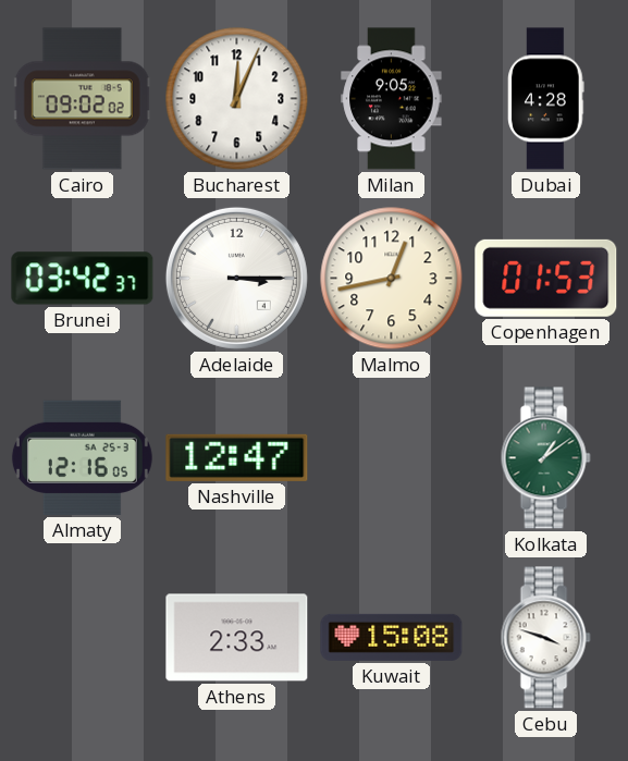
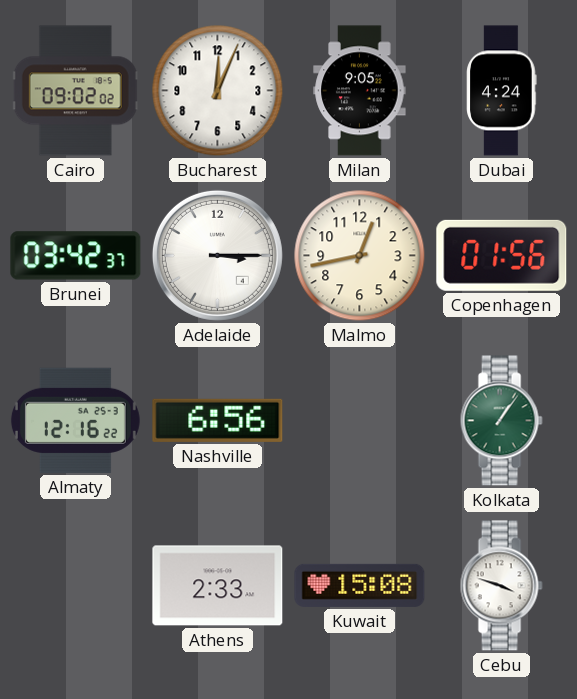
Dubai: 4:28 -> 4:24
Copenhagen: 01:53 -> 01:56
Almaty: 12:16:05 -> 12:16:22
Nashville: 12:47 -> 6:56
Kolkata: 1:09 -> 1:06
